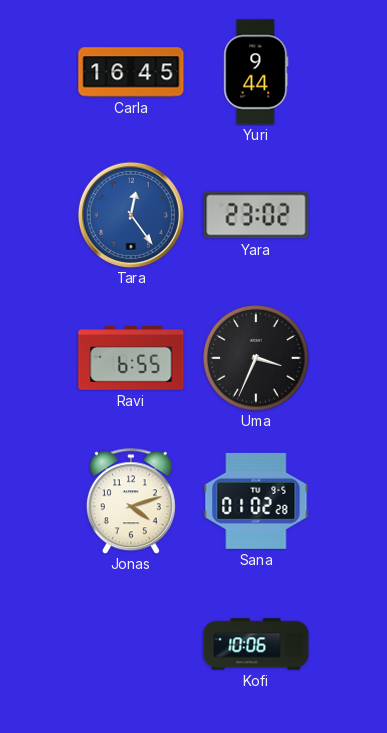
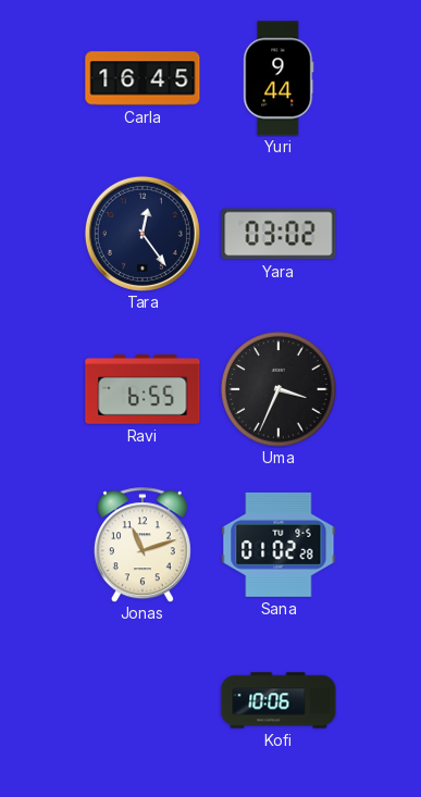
Tara dial: blue -> navy
Yara: 23:02 -> 03:02
Jonas: 4:12 -> 11:12
